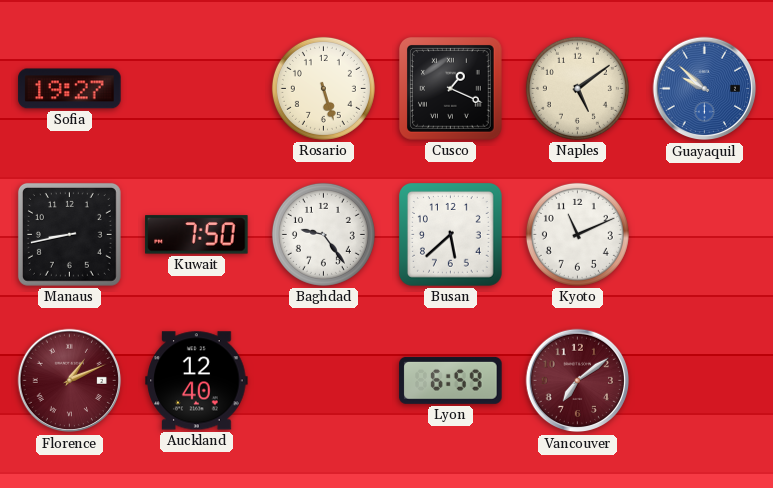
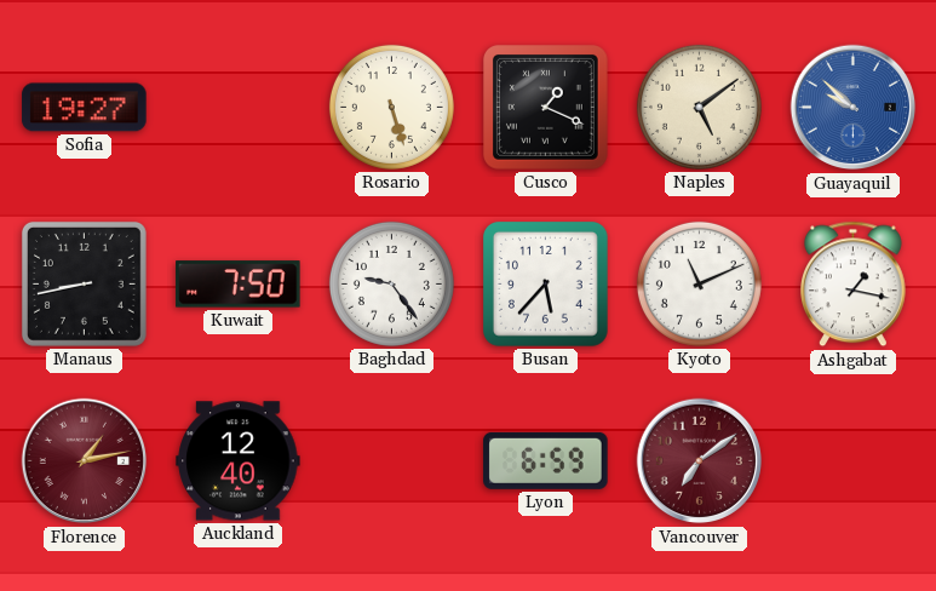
Busan: 5:38 -> 5:37
Ashgabat: none -> 1:17
Florence: 1:11 -> 1:13
